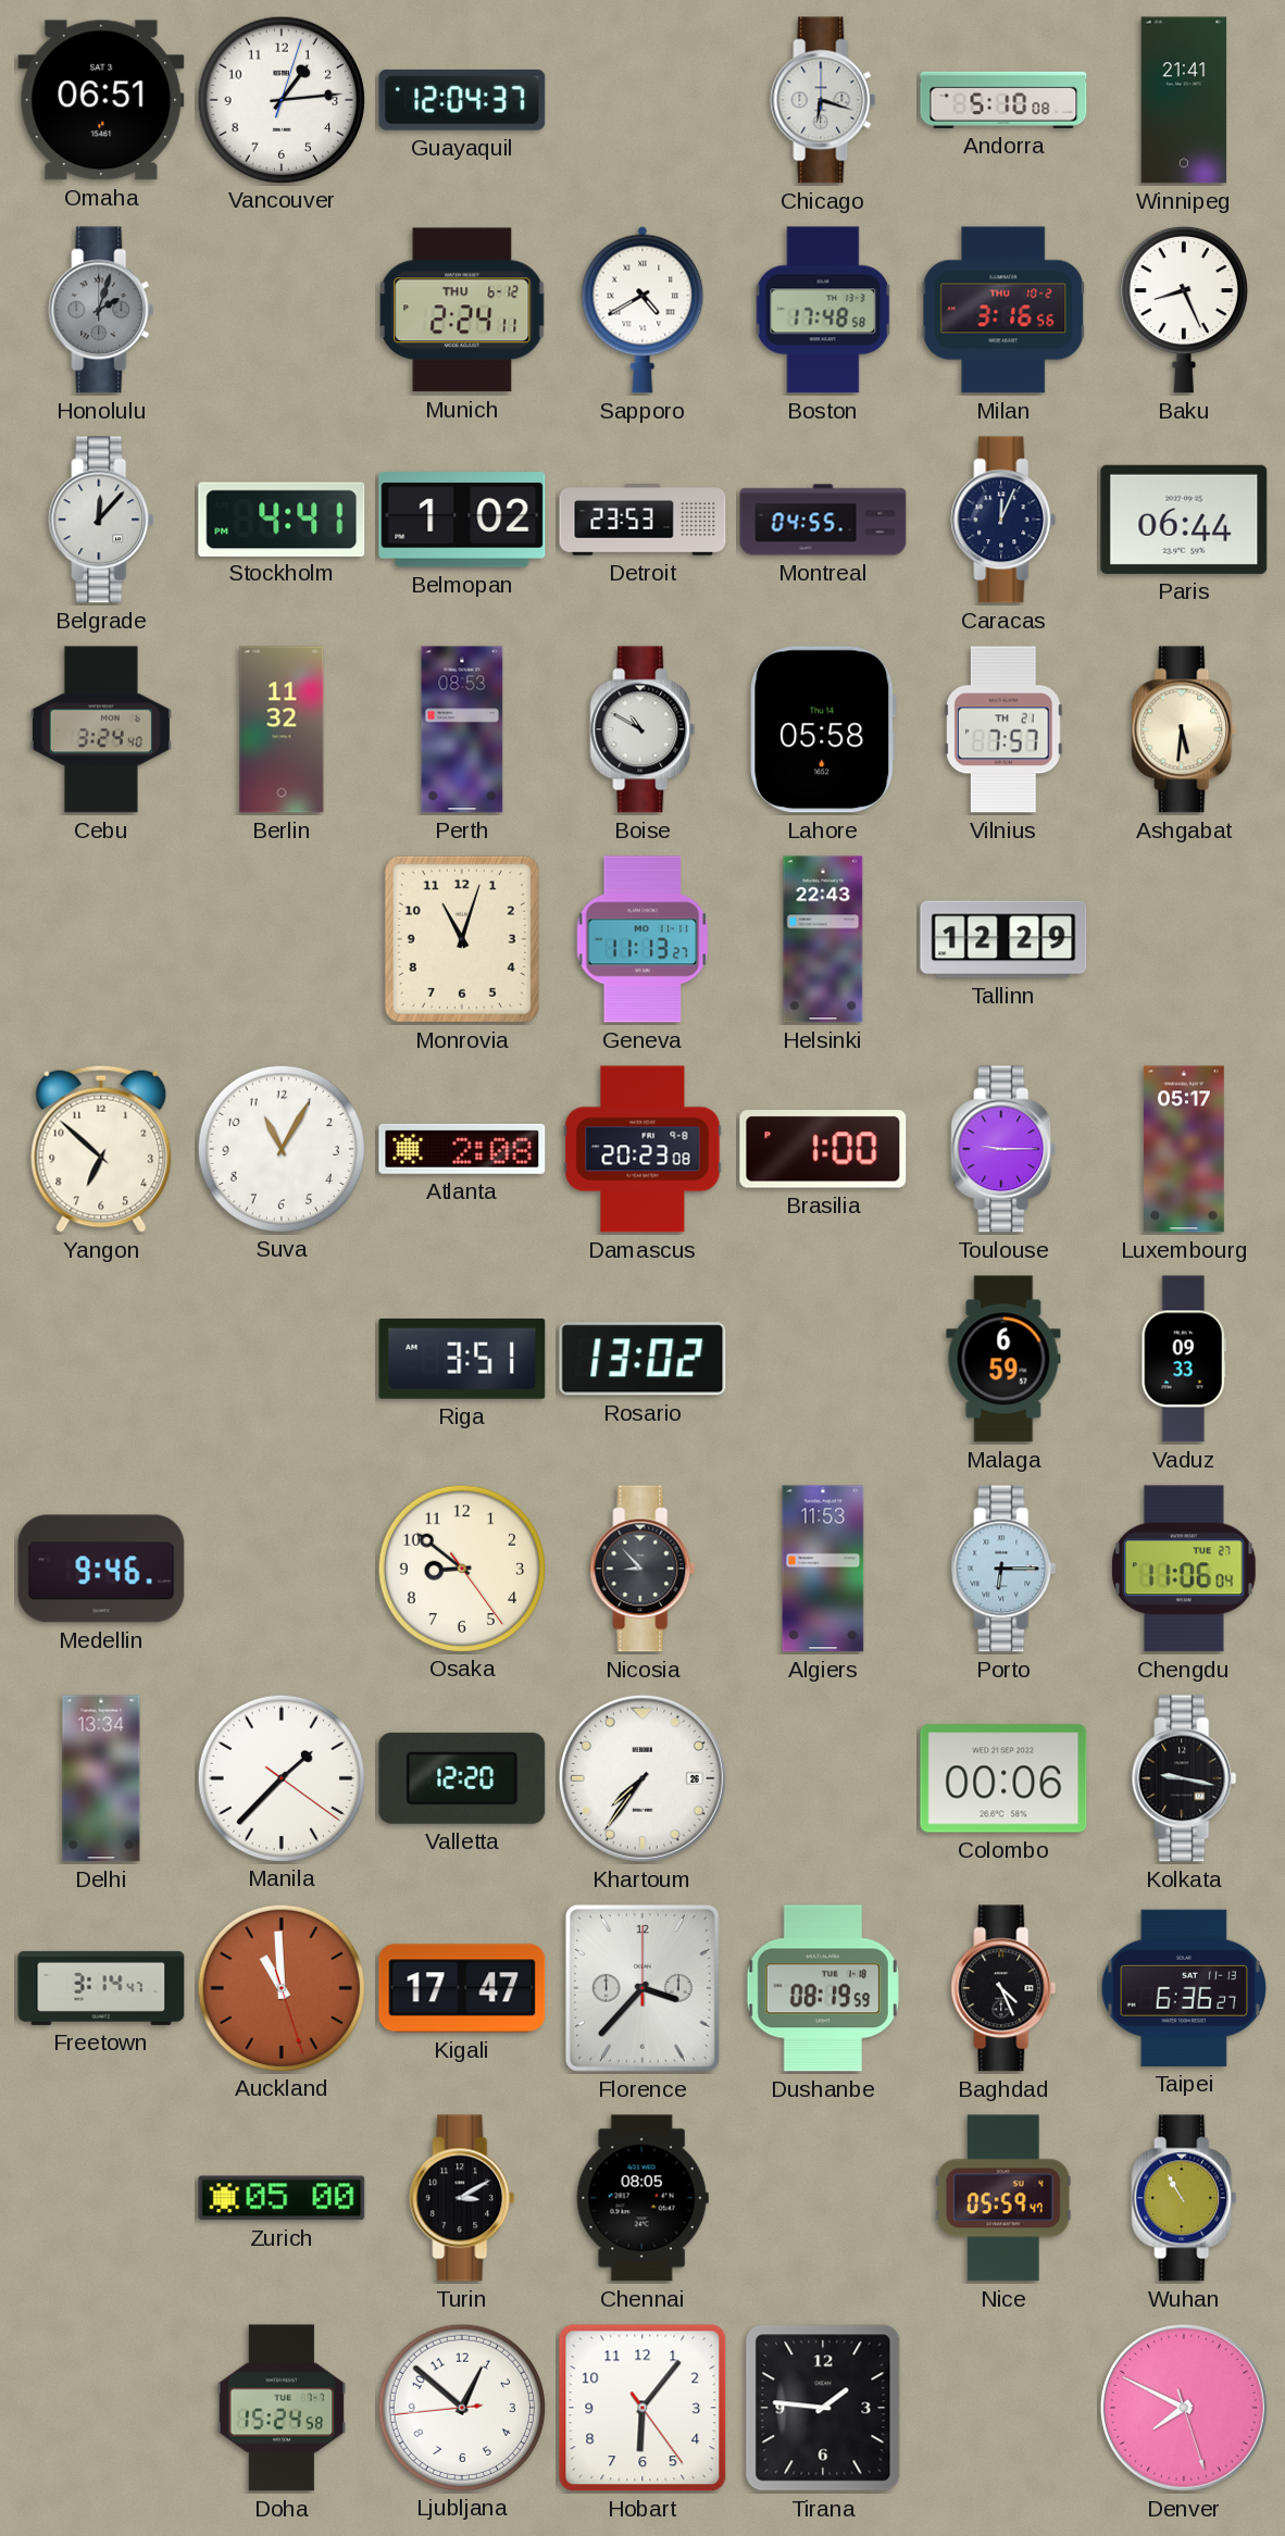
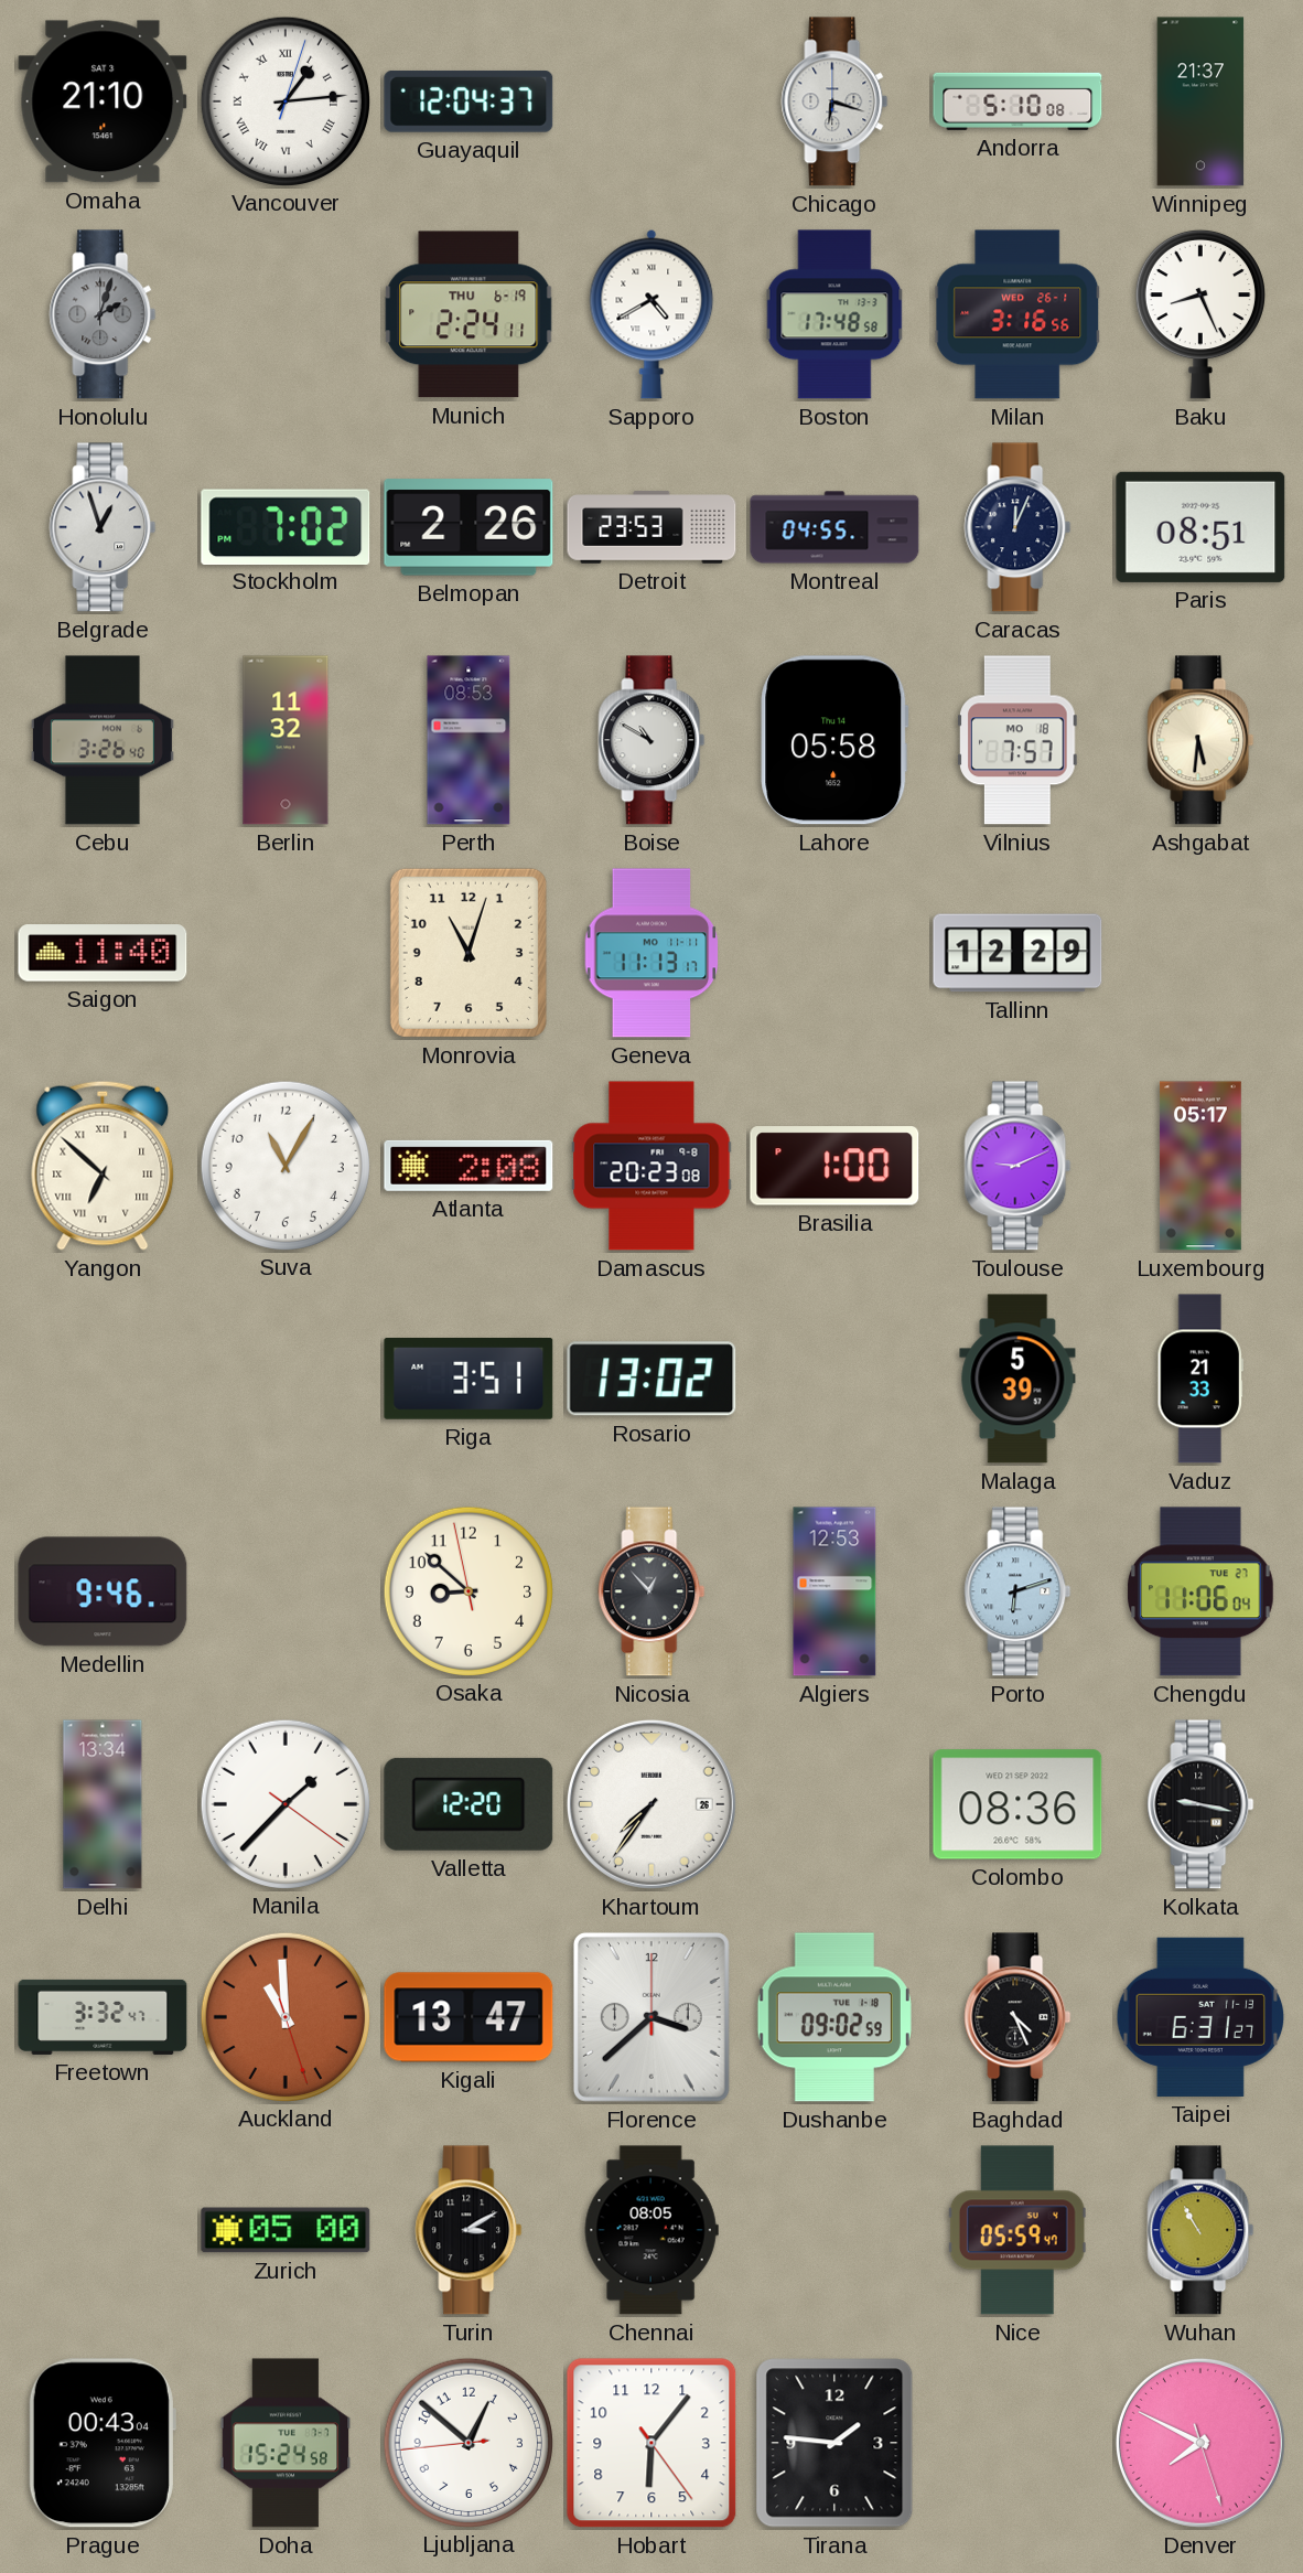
Omaha: 06:51 -> 21:10
Vancouver numerals: Arabic -> Roman
Winnipeg: 21:41 -> 21:37
Munich date: THU 6-12 -> THU 6-19
Milan date: THU 10-2 -> WED 26-1
Belgrade: 12:07 -> 12:57
Stockholm: 4:41 -> 7:02
Belmopan: 1:02 -> 2:26
Paris: 06:44 -> 08:51
Cebu: 3:24 -> 3:26
Vilnius date: TH 21 -> MO 18
Saigon: none -> 11:40
Geneva: 11:13:27 -> 11:13:17
Helsinki: 22:43 -> none
Yangon numerals: Arabic -> Roman
Toulouse: 9:15 -> 9:11
Malaga: 6:59 -> 5:39
Vaduz: 09:33 -> 21:33
Osaka: 8:51:24 -> 8:51:58
Nicosia: 8:53 -> 12:53
Algiers: 11:53 -> 12:53
Porto: 6:15 -> 6:12
Colombo: 00:06 -> 08:36
Freetown: 3:14 -> 3:32
Kigali: 17:47 -> 13:47
Florence: 3:37 -> 3:38
Dushanbe: 08:19 -> 09:02
Taipei: 6:36 -> 6:31
Prague: none -> 00:43
